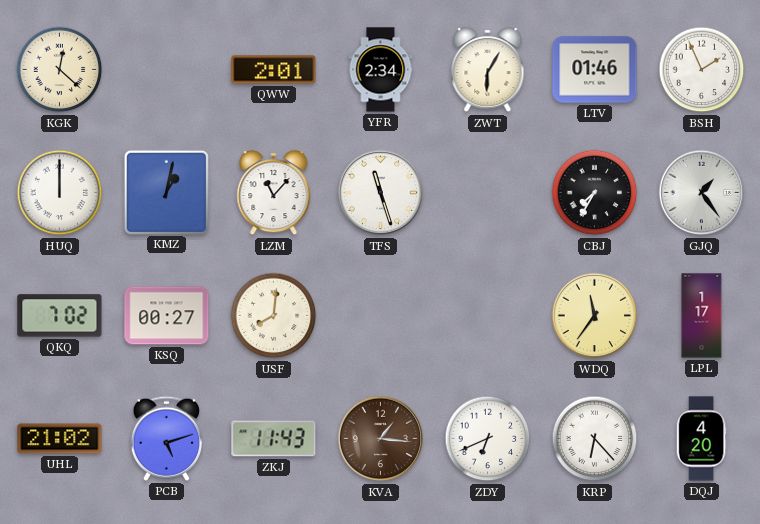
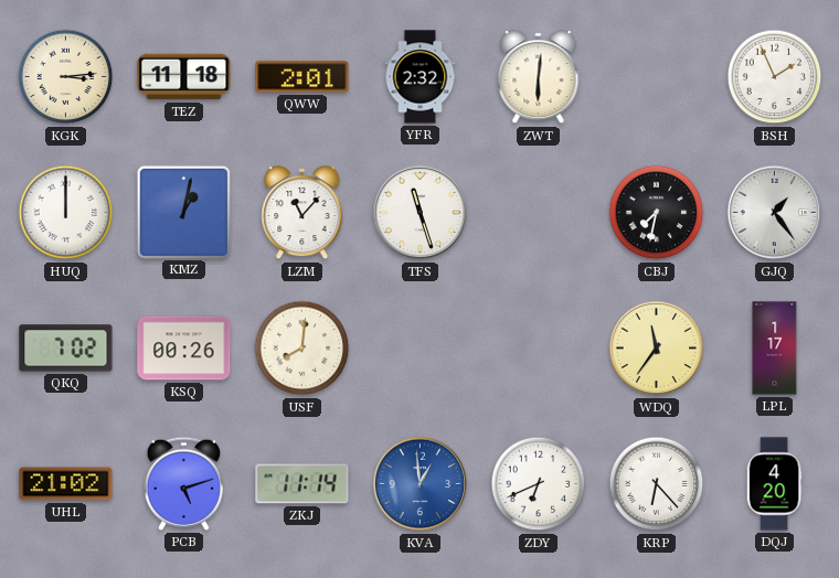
KGK: 12:22 -> 3:14
TEZ: none -> 11:18
YFR: 2:34 -> 2:32
ZWT: 6:05 -> 6:01
LTV: 01:46 -> none
CBJ: 7:35 -> 7:32
KSQ: 00:27 -> 00:26
ZKJ: 11:43 -> 11:14
KVA: 1:16 -> 12:59
KVA dial: brown -> blue
